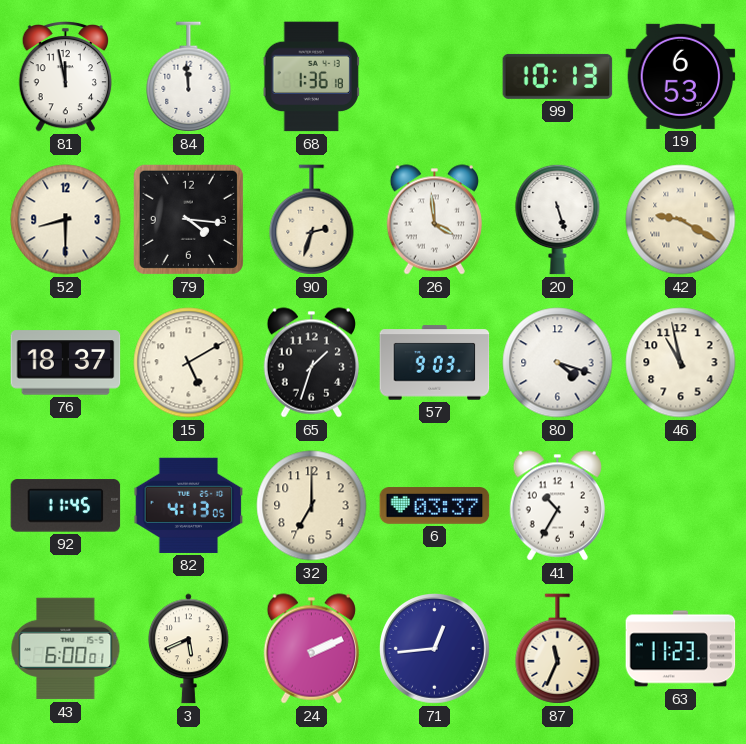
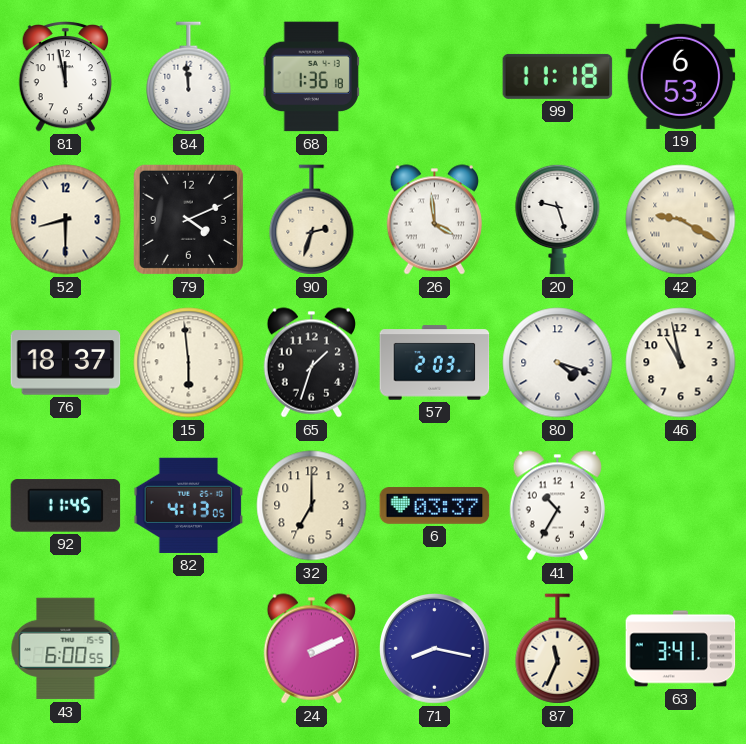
99: 10:13 -> 11:18
79: 4:16 -> 4:11
20: 5:27 -> 9:27
15: 5:10 -> 5:59
57: 9:03 -> 2:03
43: 6:00:01 -> 6:00:55
3: 5:41 -> none
71: 12:44 -> 8:17
63: 11:23 -> 3:41
